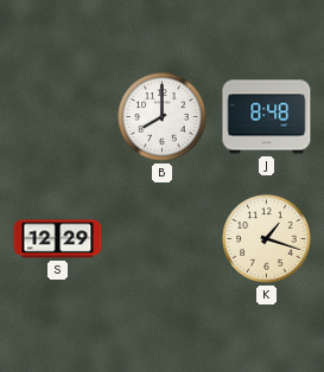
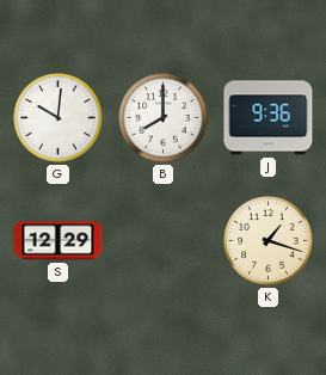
G: none -> 10:01
J: 8:48 -> 9:36
